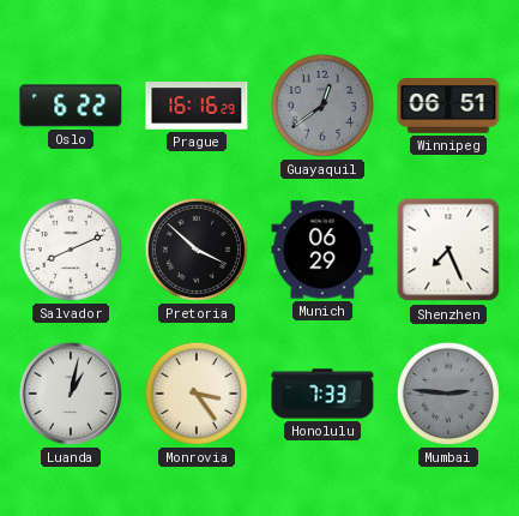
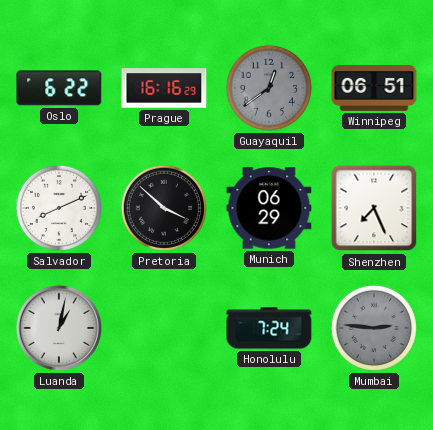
Monrovia: 3:24 -> none
Honolulu: 7:33 -> 7:24
